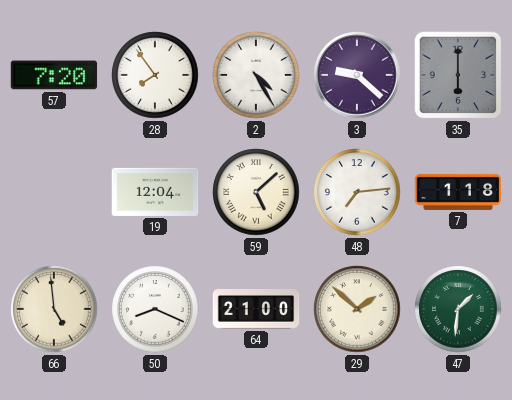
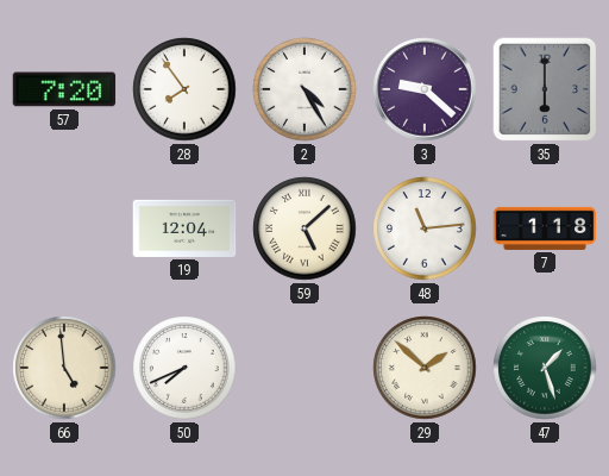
48: 7:14 -> 11:14
50: 8:19 -> 7:41
64: 21:00 -> none
47: 1:31 -> 1:27
